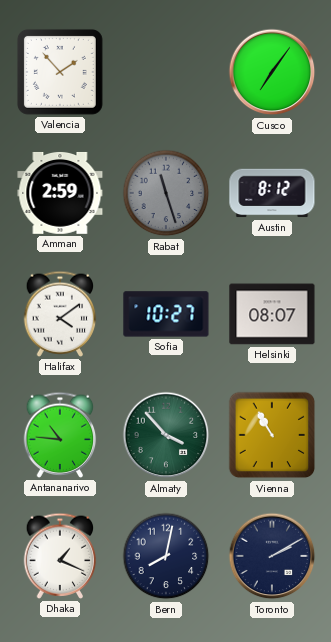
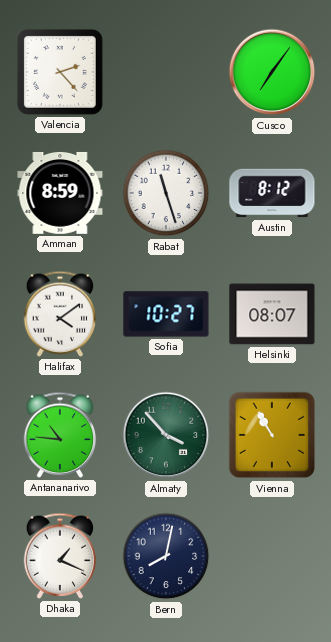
Valencia: 1:53 -> 2:23
Amman: 2:59 -> 8:59
Rabat dial: grey -> white
Toronto: 2:10 -> none
